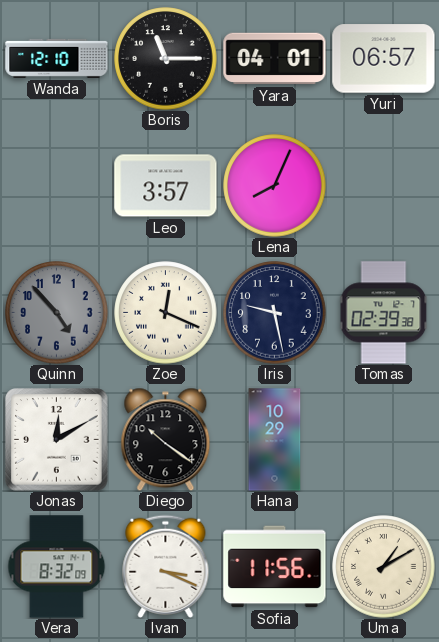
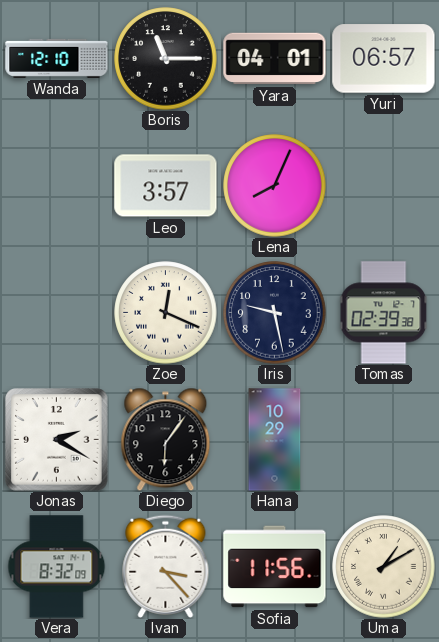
Quinn: 4:53 -> none
Jonas: 12:10 -> 2:20
Diego: 10:21 -> 6:06
Ivan: 3:19 -> 3:23
